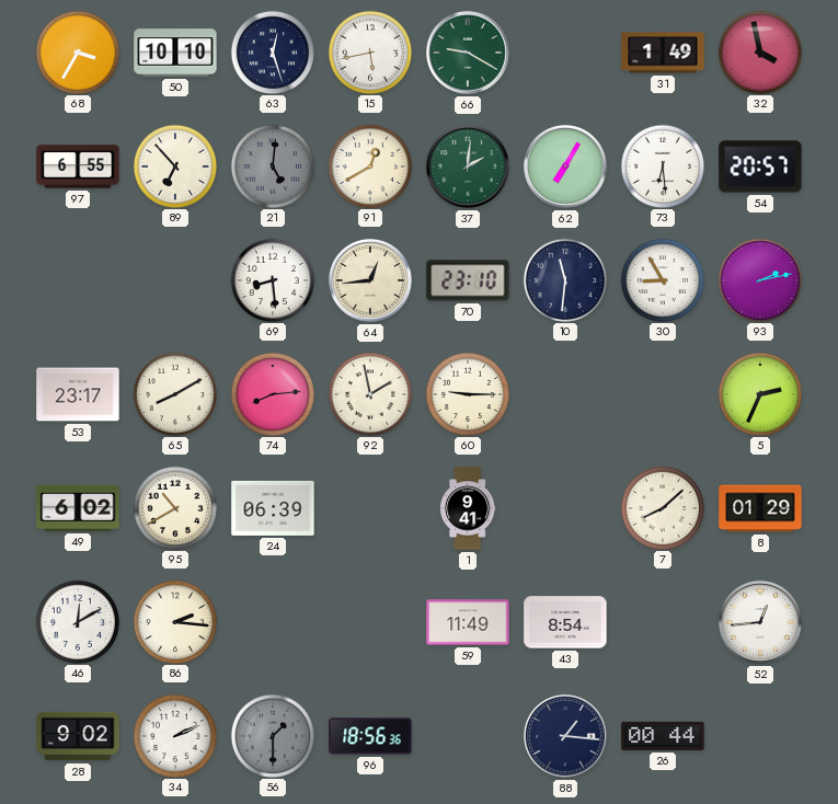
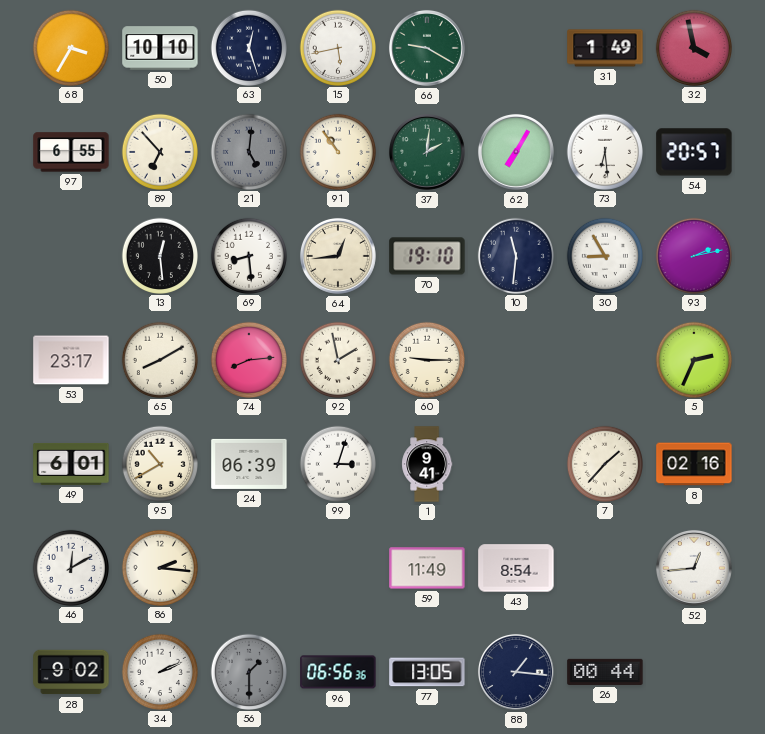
91: 12:40 -> 10:54
13: none -> 12:29
70: 23:10 -> 19:10
49: 6:02 -> 6:01
99: none -> 3:03
7: 8:08 -> 1:37
8: 01:29 -> 02:16
96: 18:56 -> 06:56
77: none -> 13:05
